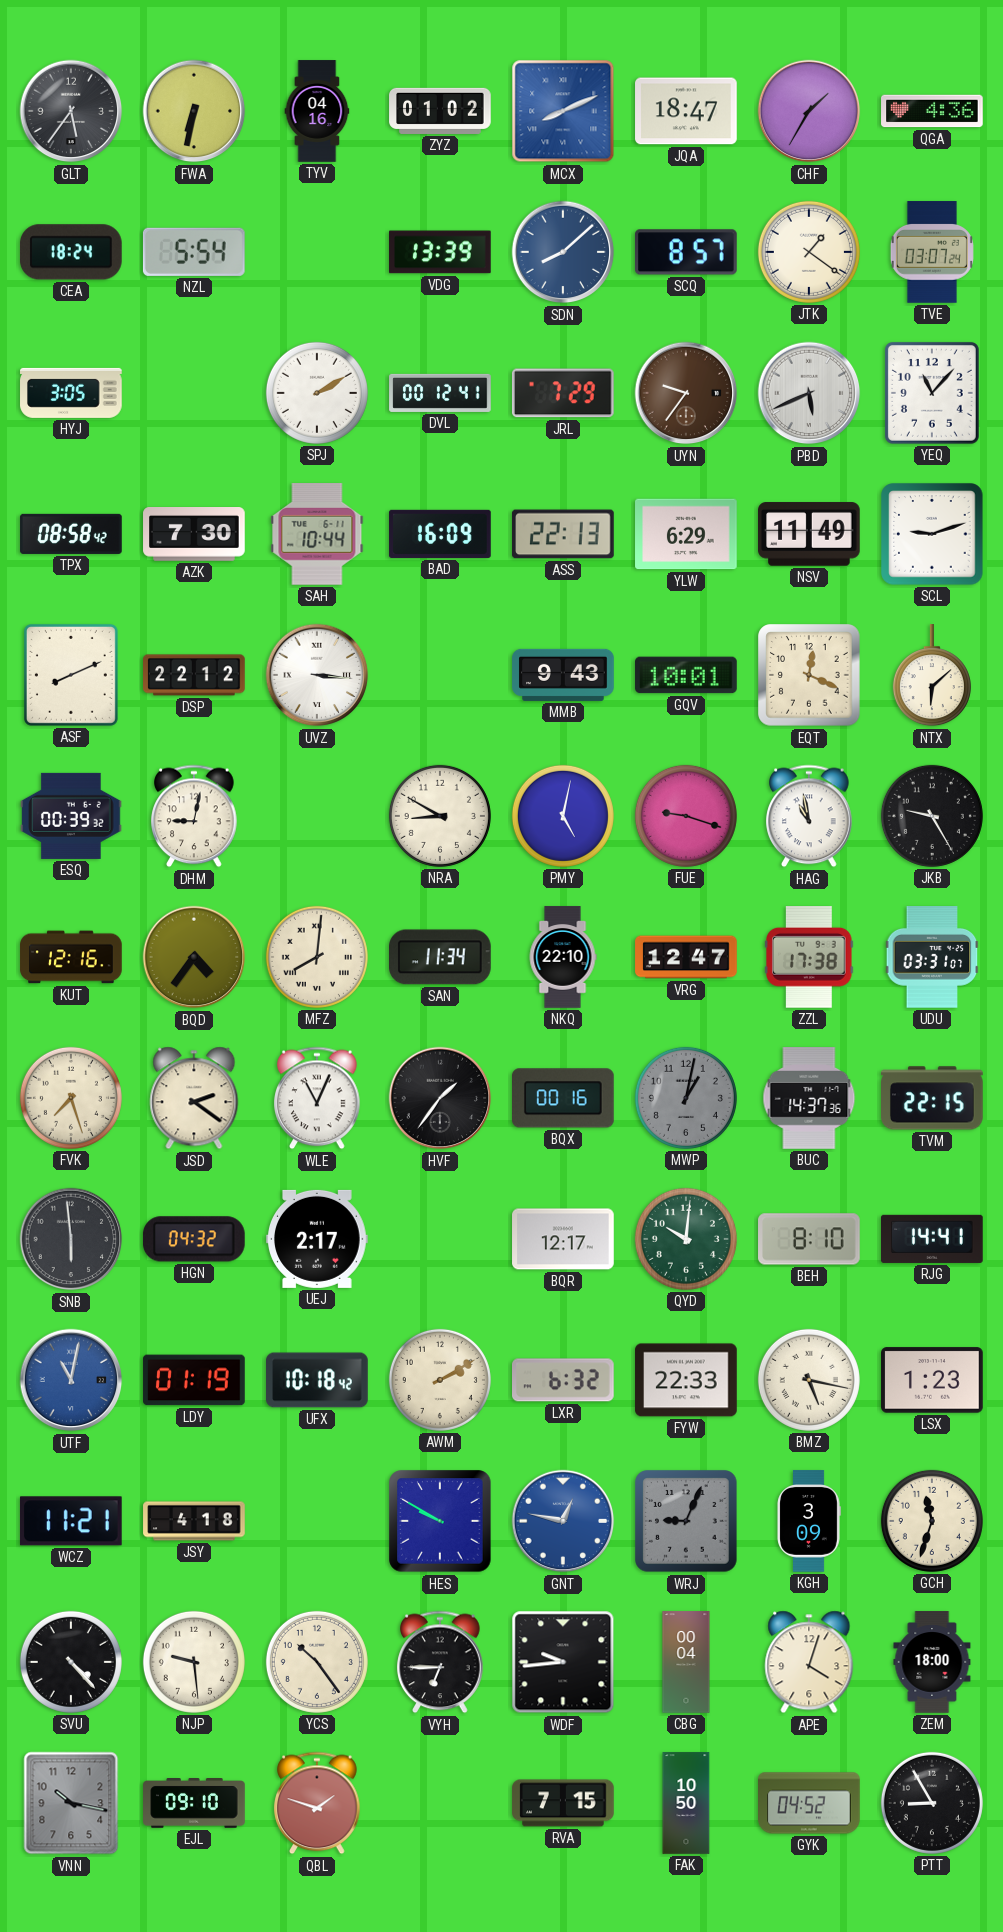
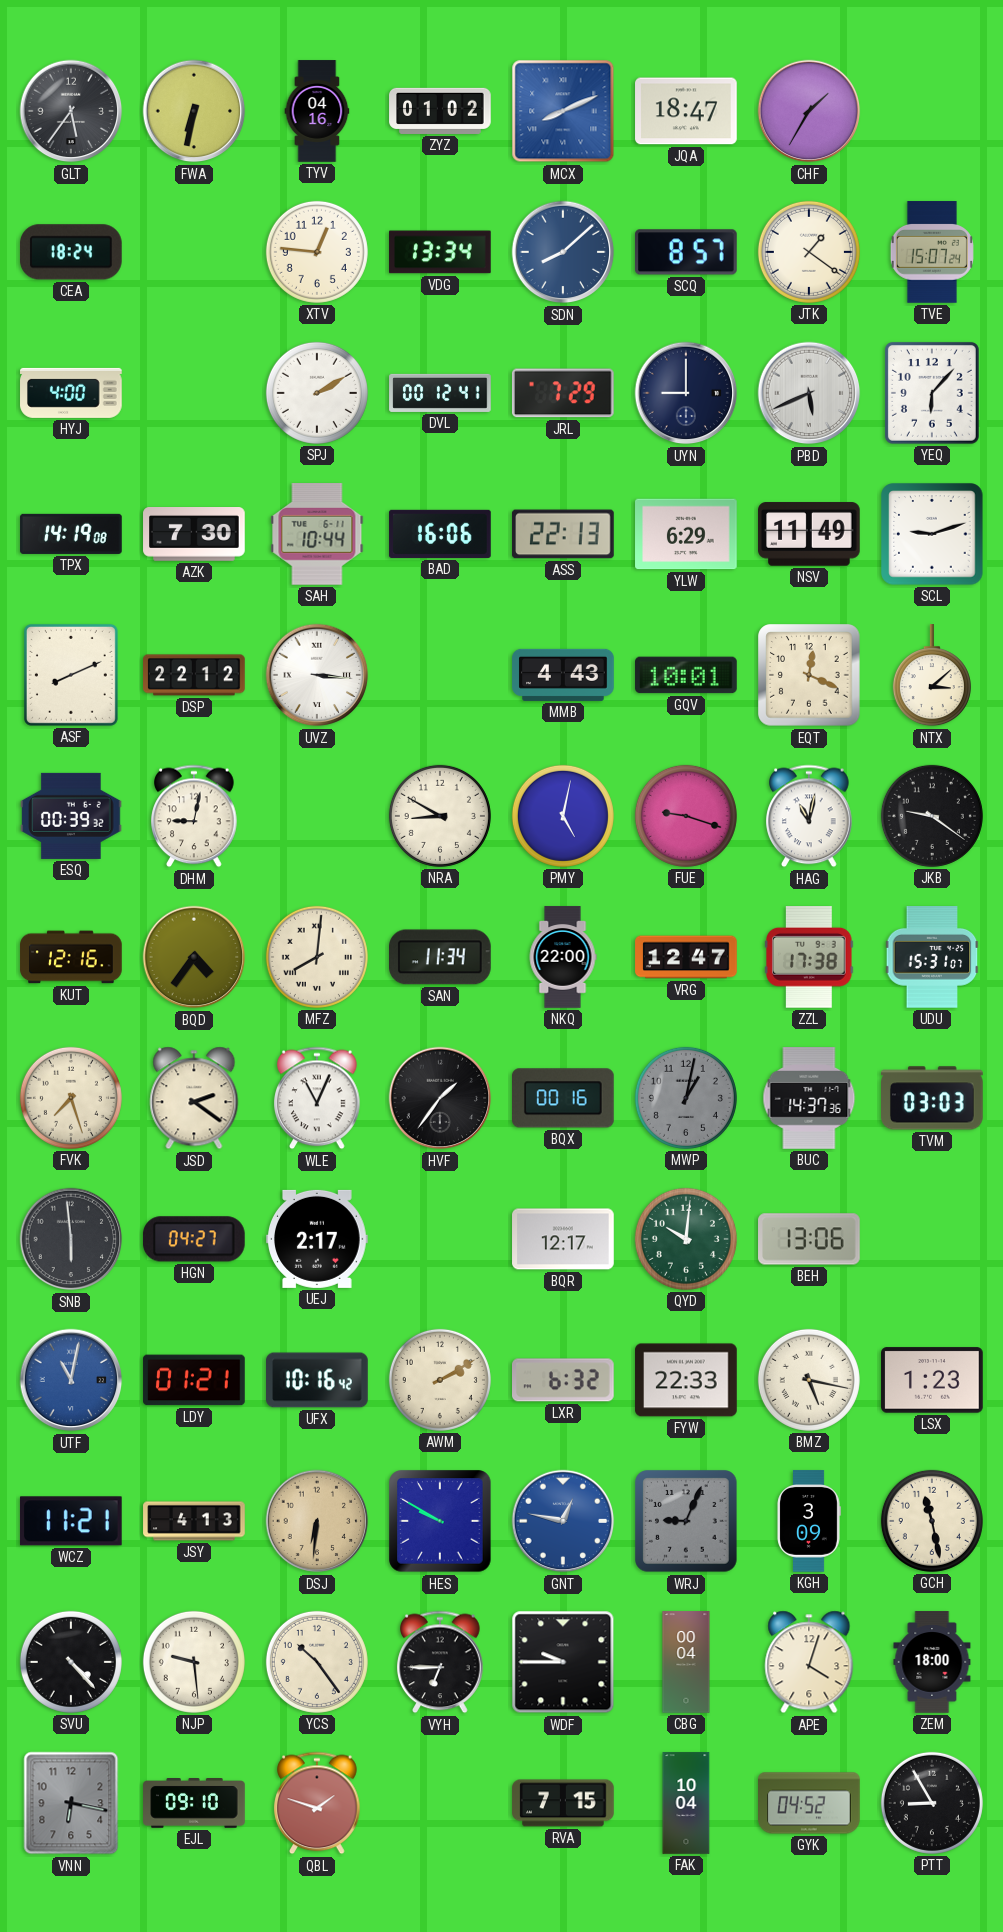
QGA: 4:36 -> none
NZL: 5:54 -> none
XTV: none -> 12:46
VDG: 13:39 -> 13:34
TVE: 03:07 -> 15:07
HYJ: 3:05 -> 4:00
UYN: 9:36 -> 9:00
UYN dial: brown -> navy
YEQ: 11:07 -> 6:07
TPX: 08:58 -> 14:19
BAD: 16:09 -> 16:06
MMB: 9:43 -> 4:43
NTX: 6:08 -> 3:08
HAG: 10:58 -> 11:02
JKB: 9:25 -> 9:21
NKQ: 22:10 -> 22:00
UDU: 03:31 -> 15:31
TVM: 22:15 -> 03:03
HGN: 04:32 -> 04:27
BEH: 8:10 -> 13:06
RJG: 14:41 -> none
LDY: 01:19 -> 01:21
UFX: 10:18 -> 10:16
JSY: 4:18 -> 4:13
DSJ: none -> 6:31
GCH: 11:33 -> 11:28
WDF: 9:44 -> 9:45
VNN: 10:17 -> 6:17
FAK: 10:50 -> 10:04
